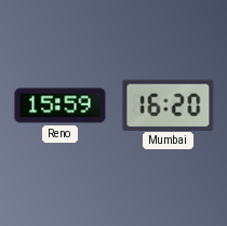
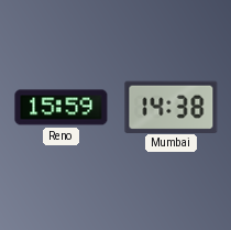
Mumbai: 16:20 -> 14:38
